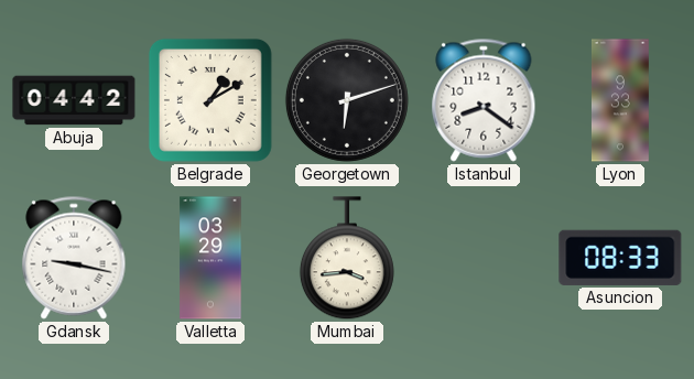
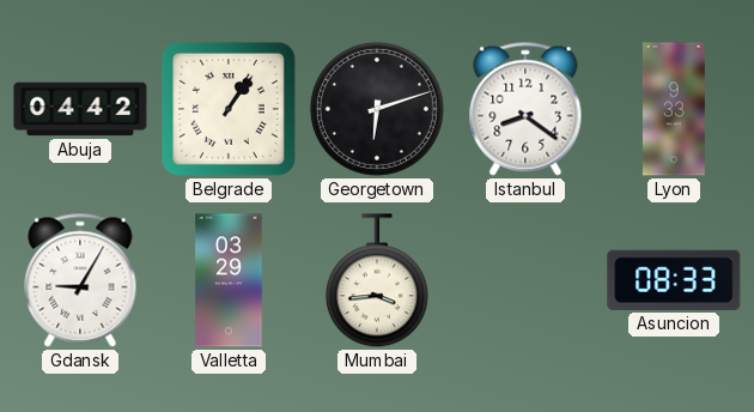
Belgrade: 1:10 -> 1:06
Gdansk: 9:17 -> 9:05
